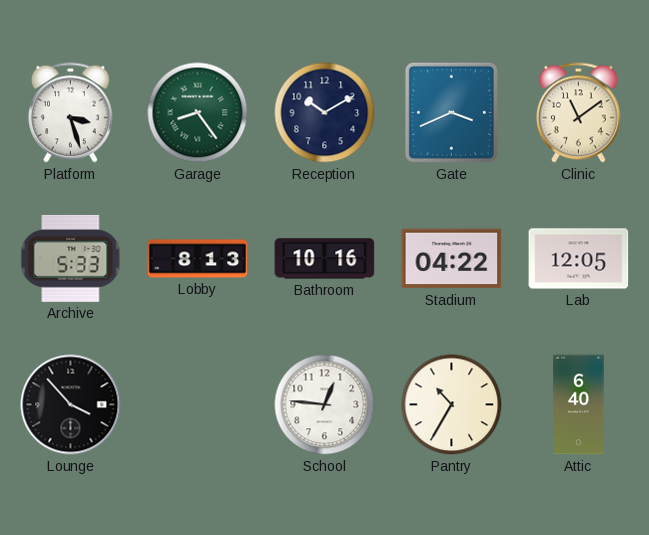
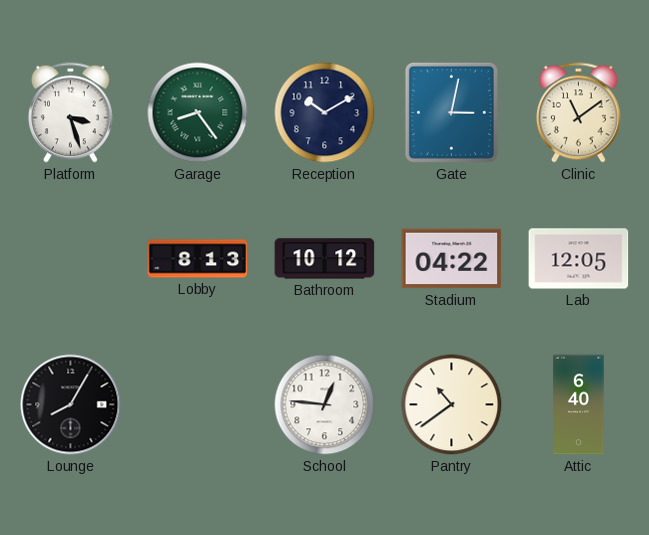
Gate: 3:41 -> 3:02
Archive: 5:33 -> none
Bathroom: 10:16 -> 10:12
Lounge: 3:53 -> 8:05
Pantry: 10:35 -> 10:39
